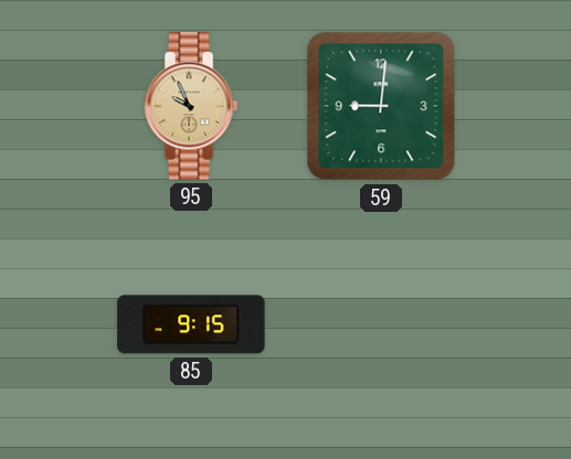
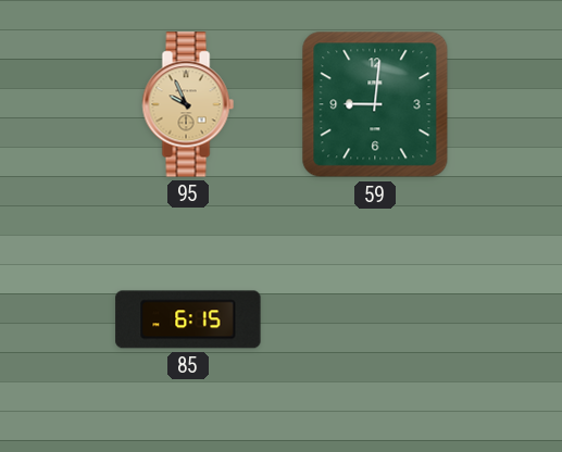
85: 9:15 -> 6:15
